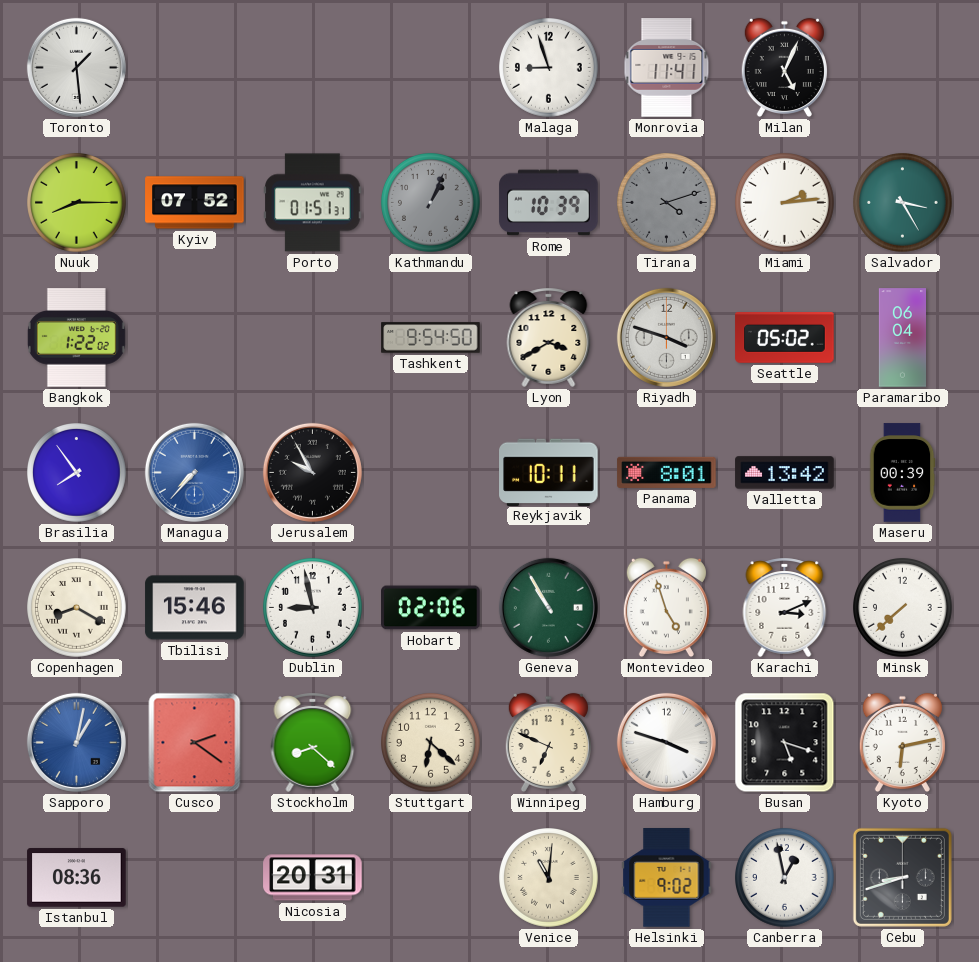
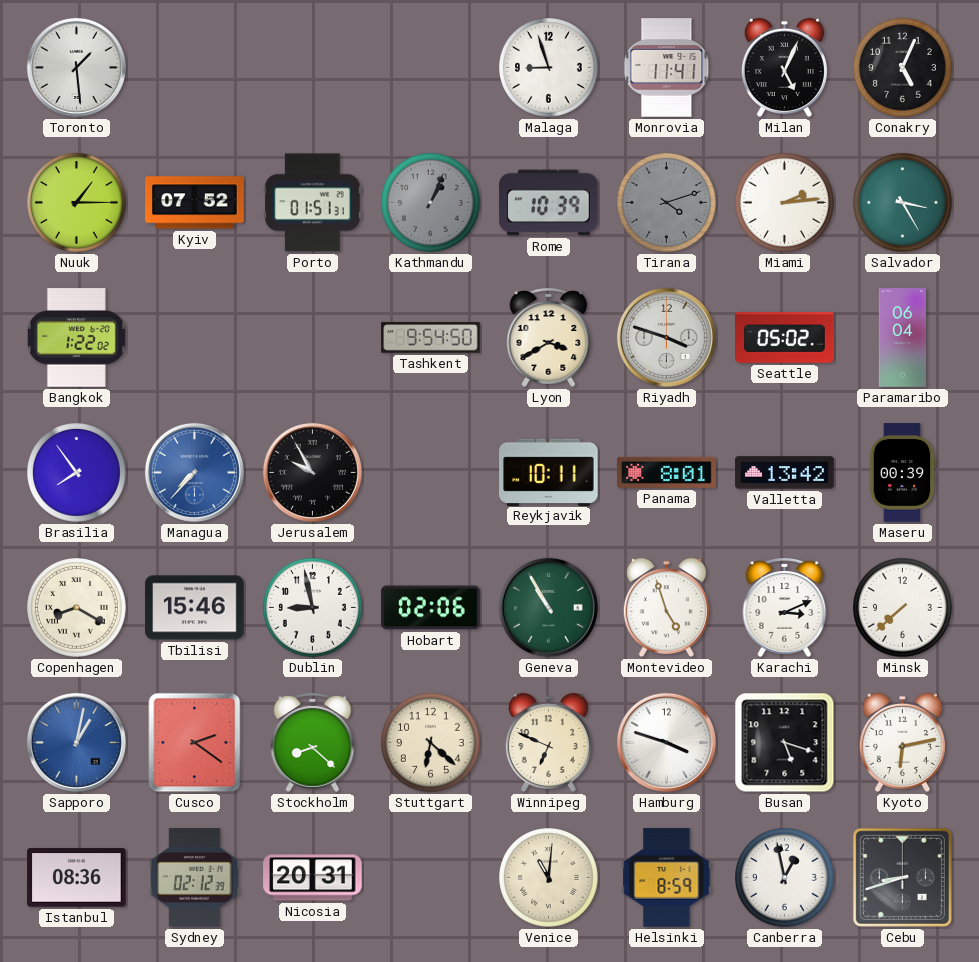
Conakry: none -> 5:04
Nuuk: 8:15 -> 1:15
Sydney: none -> 02:12
Helsinki: 9:02 -> 8:59
